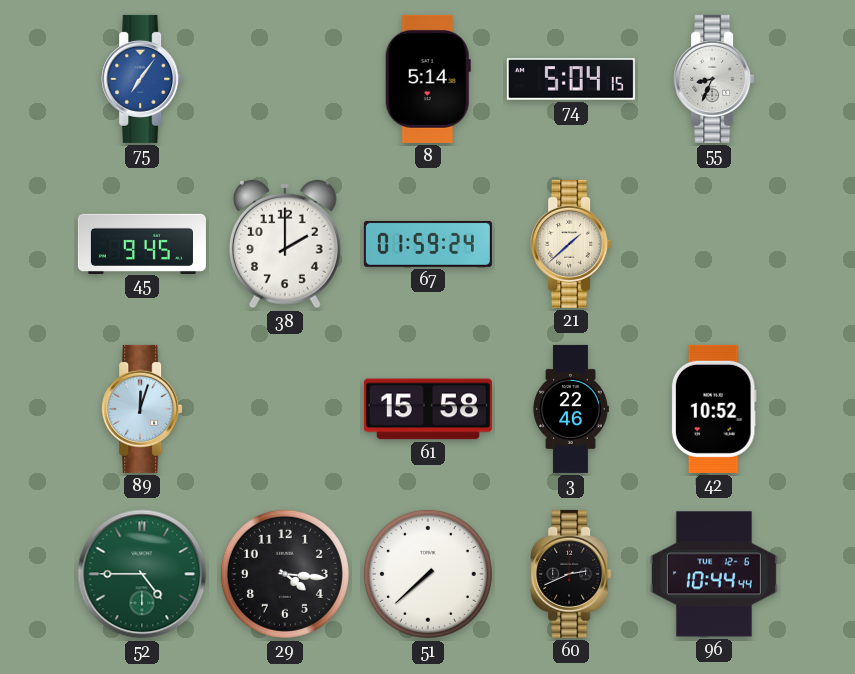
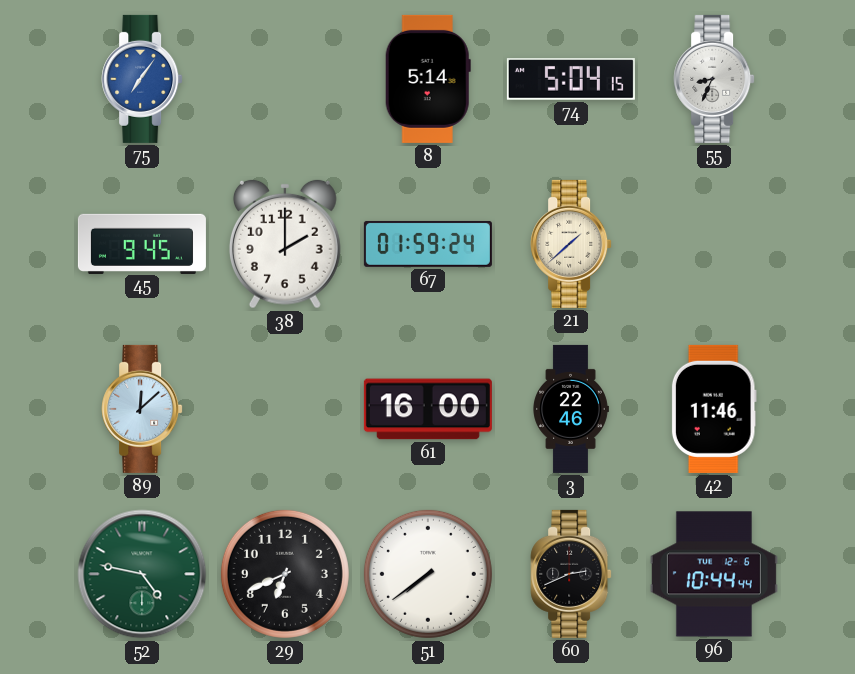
89: 12:03 -> 12:08
61: 15:58 -> 16:00
42: 10:52 -> 11:46
52: 4:45 -> 4:47
29: 4:16 -> 6:41
51: 7:38 -> 7:39
